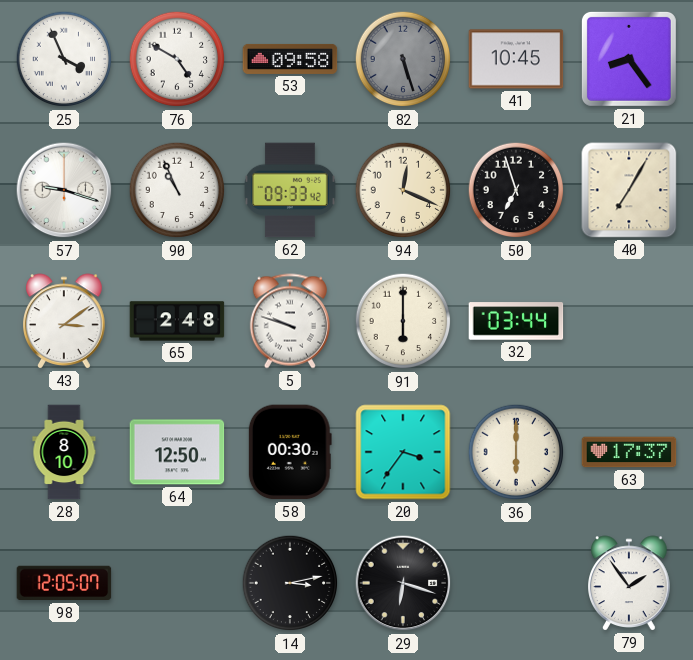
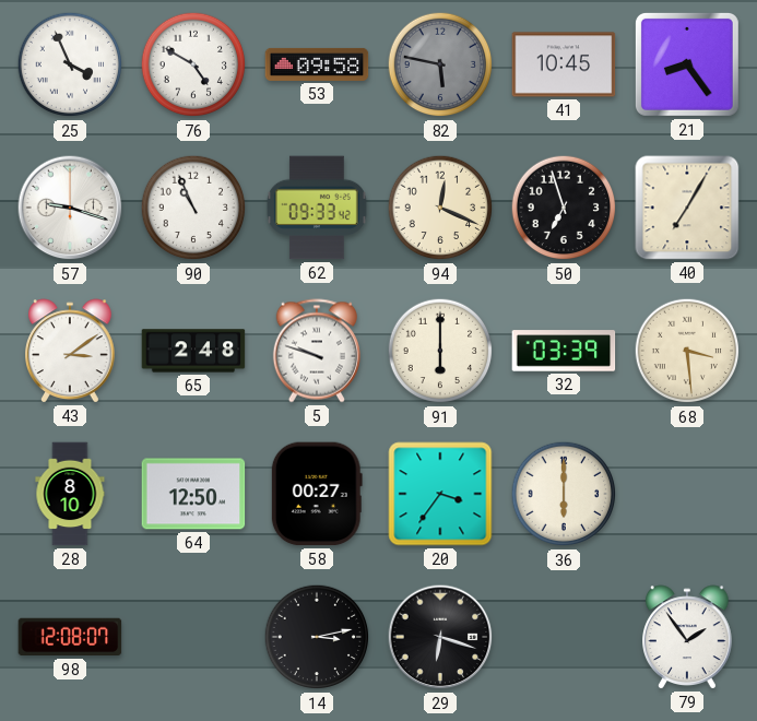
82: 5:27 -> 5:47
32: 03:44 -> 03:39
68: none -> 3:29
58: 00:30 -> 00:27
63: 17:37 -> none
98: 12:05 -> 12:08
